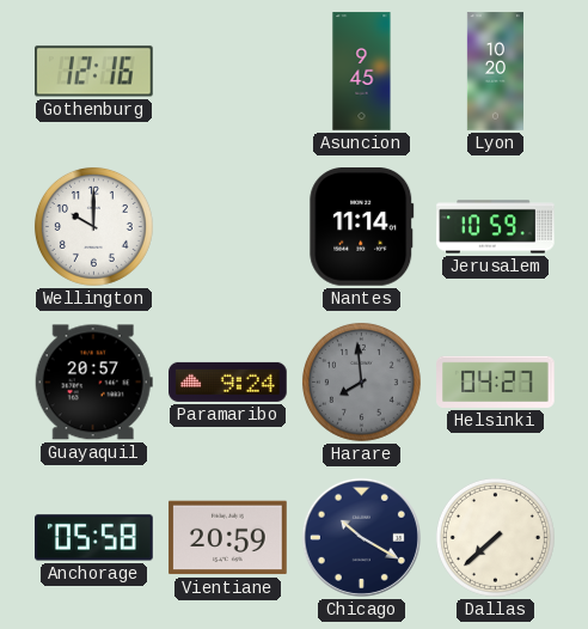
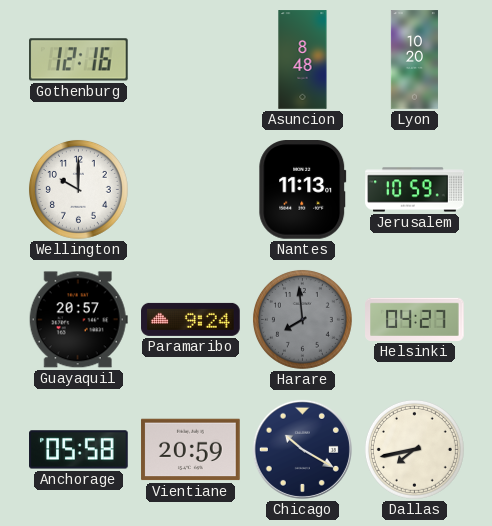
Asuncion: 9:45 -> 8:48
Nantes: 11:14 -> 11:13
Dallas: 7:38 -> 7:43
